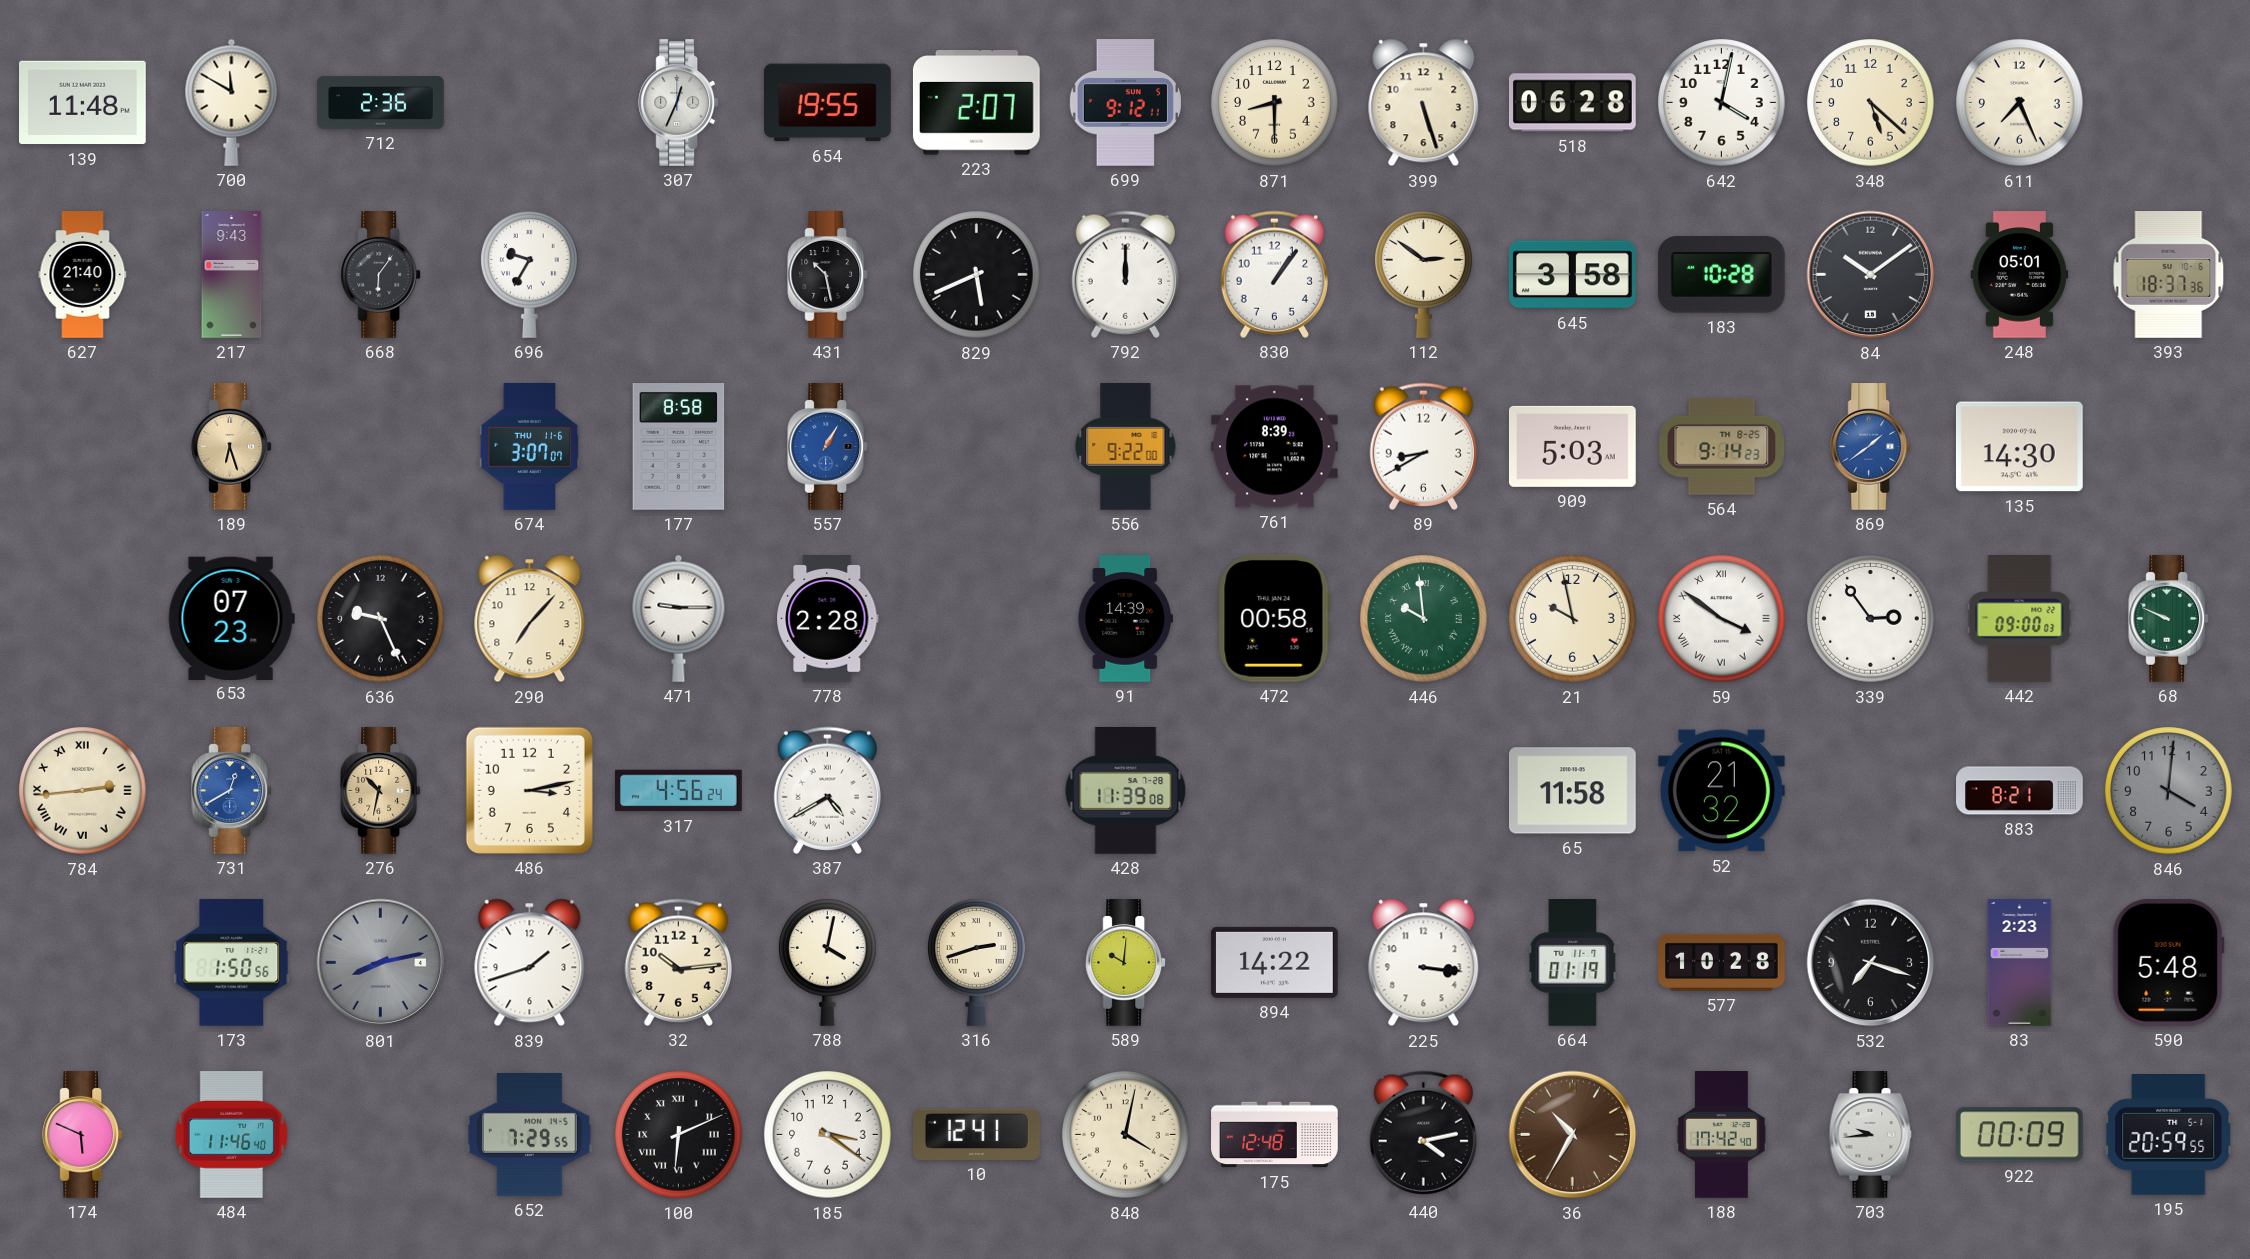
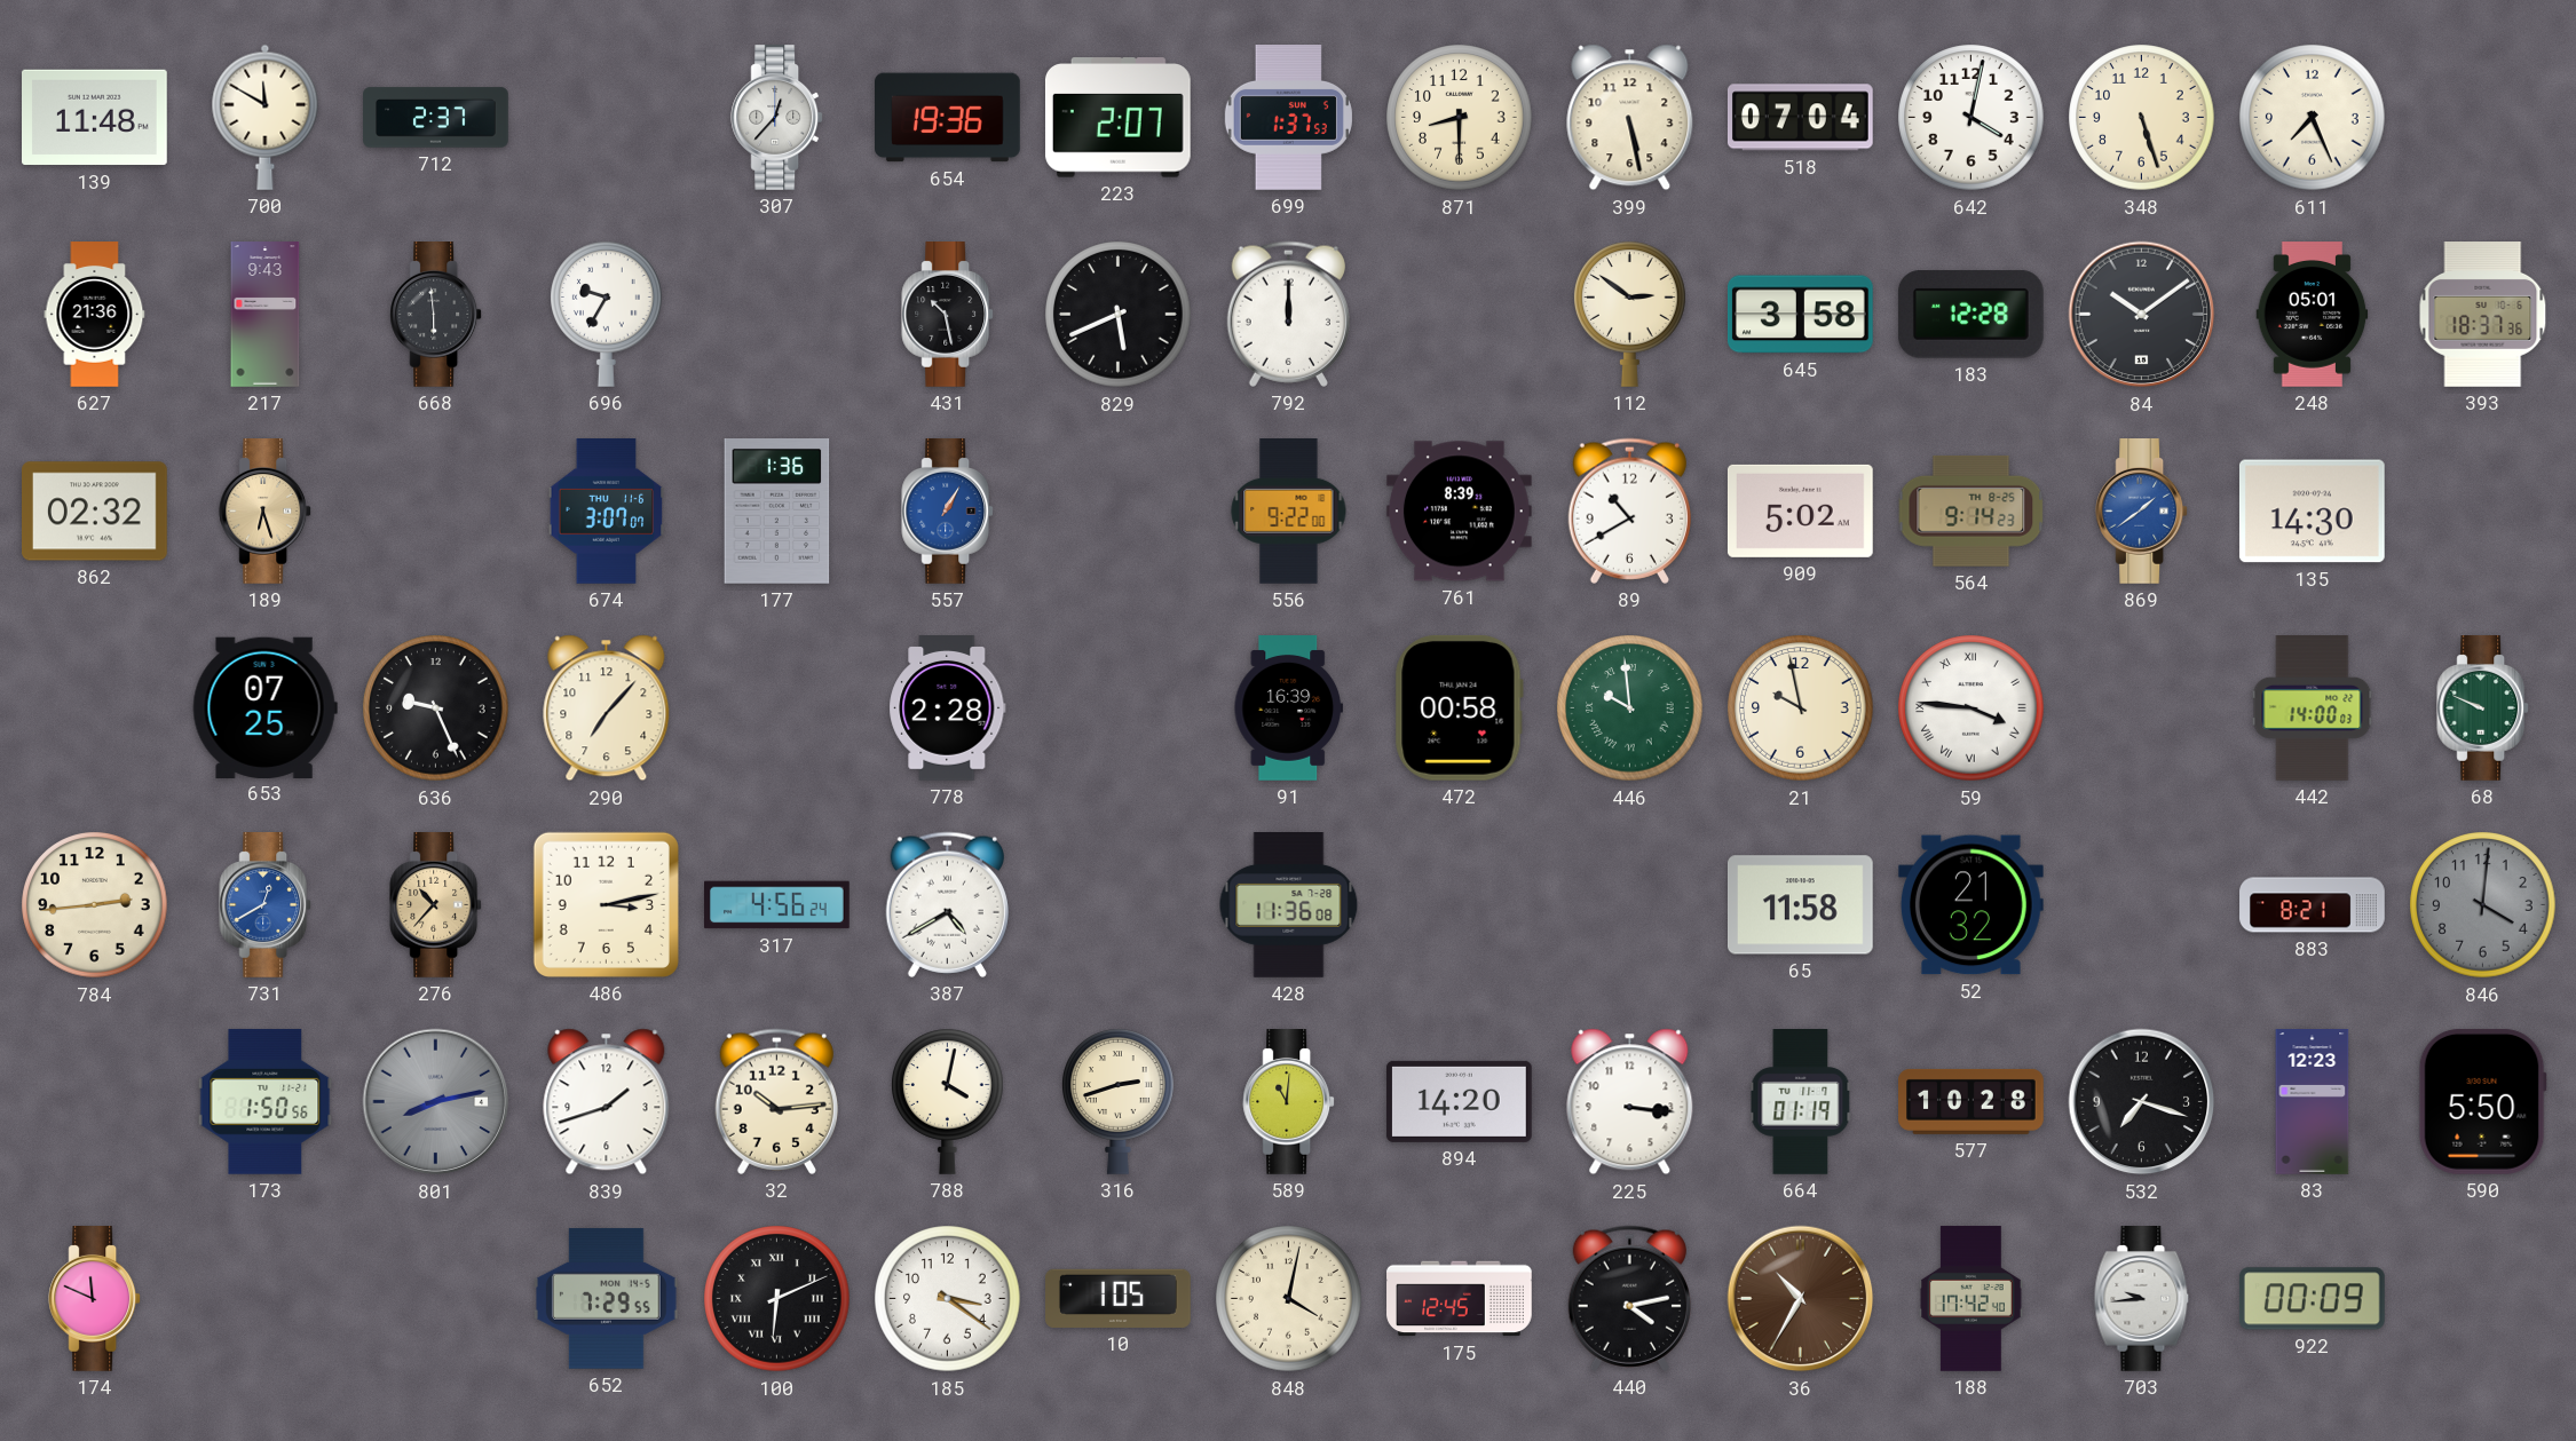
712: 2:36 -> 2:37
307: 12:34 -> 12:37
654: 19:55 -> 19:36
699: 9:12 -> 1:37
399: 5:27 -> 5:28
518: 06:28 -> 07:04
348: 5:22 -> 5:27
627: 21:40 -> 21:36
668: 6:06 -> 5:59
830: 1:06 -> none
183: 10:28 -> 12:28
862: none -> 02:32
177: 8:58 -> 1:36
89: 8:40 -> 10:40
909: 5:03 -> 5:02
653: 07:23 -> 07:25
471: 9:15 -> none
91: 14:39 -> 16:39
59: 3:51 -> 3:46
339: 2:54 -> none
442: 09:00 -> 14:00
784 numerals: Roman -> Arabic
276: 10:32 -> 10:37
428: 11:39 -> 11:36
589: 10:01 -> 11:01
894: 14:22 -> 14:20
83: 2:23 -> 12:23
590: 5:48 -> 5:50
174: 5:49 -> 11:49
484: 11:46 -> none
10: 12:41 -> 1:05
175: 12:48 -> 12:45
195: 20:59 -> none
